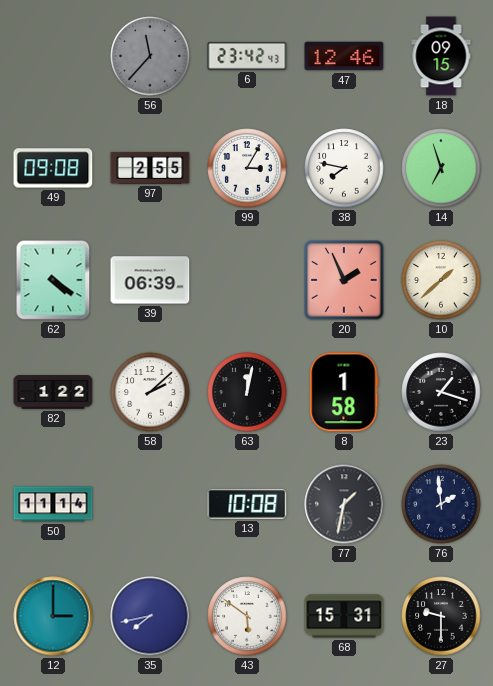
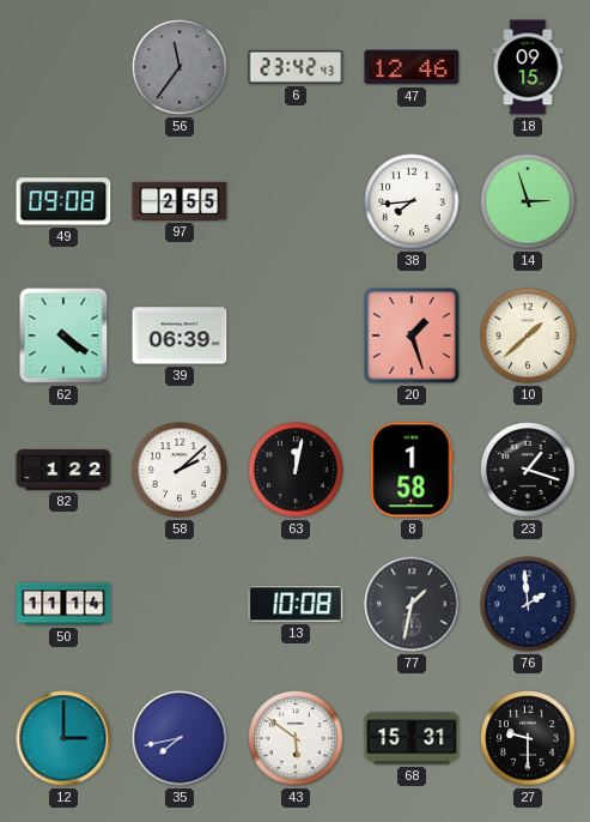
56: 11:37 -> 11:36
99: 3:05 -> none
38: 7:47 -> 7:44
14: 6:57 -> 2:57
20: 1:56 -> 1:27
